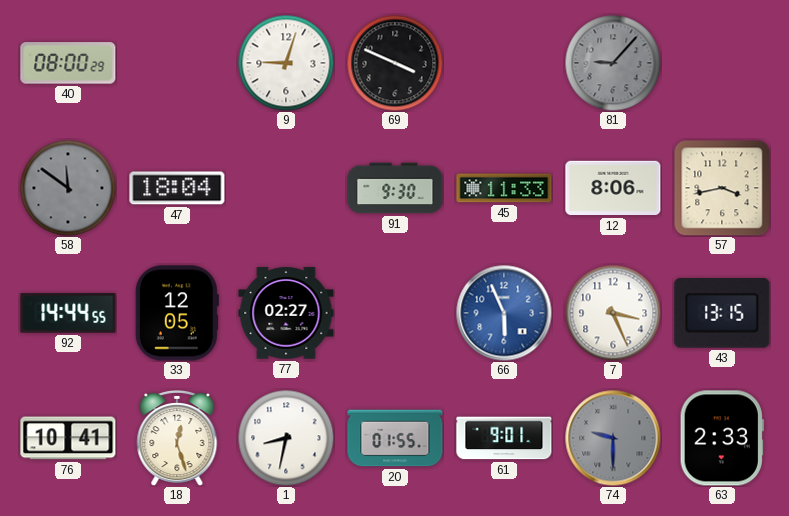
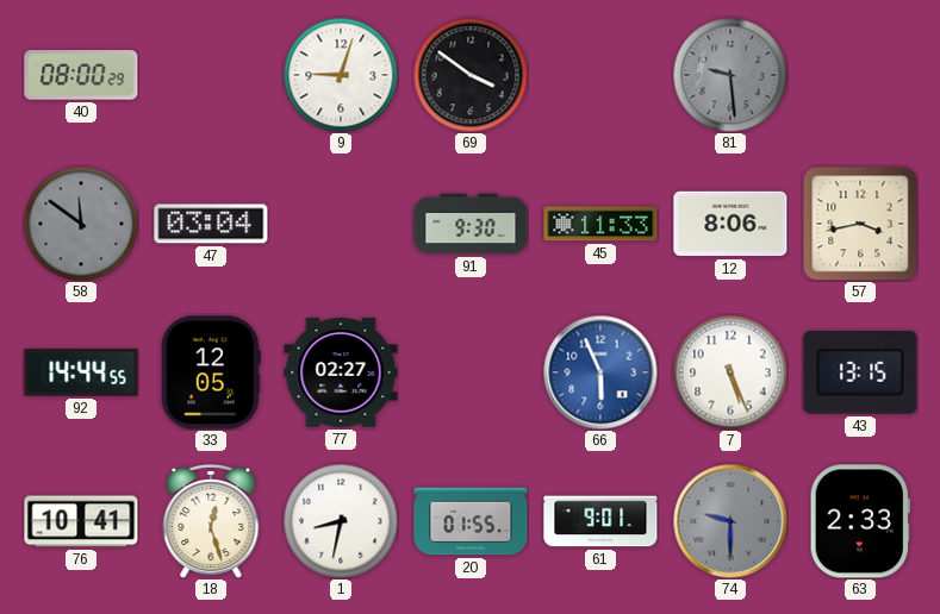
69: 3:49 -> 3:51
81: 9:07 -> 9:29
47: 18:04 -> 03:04
7: 3:26 -> 5:26
